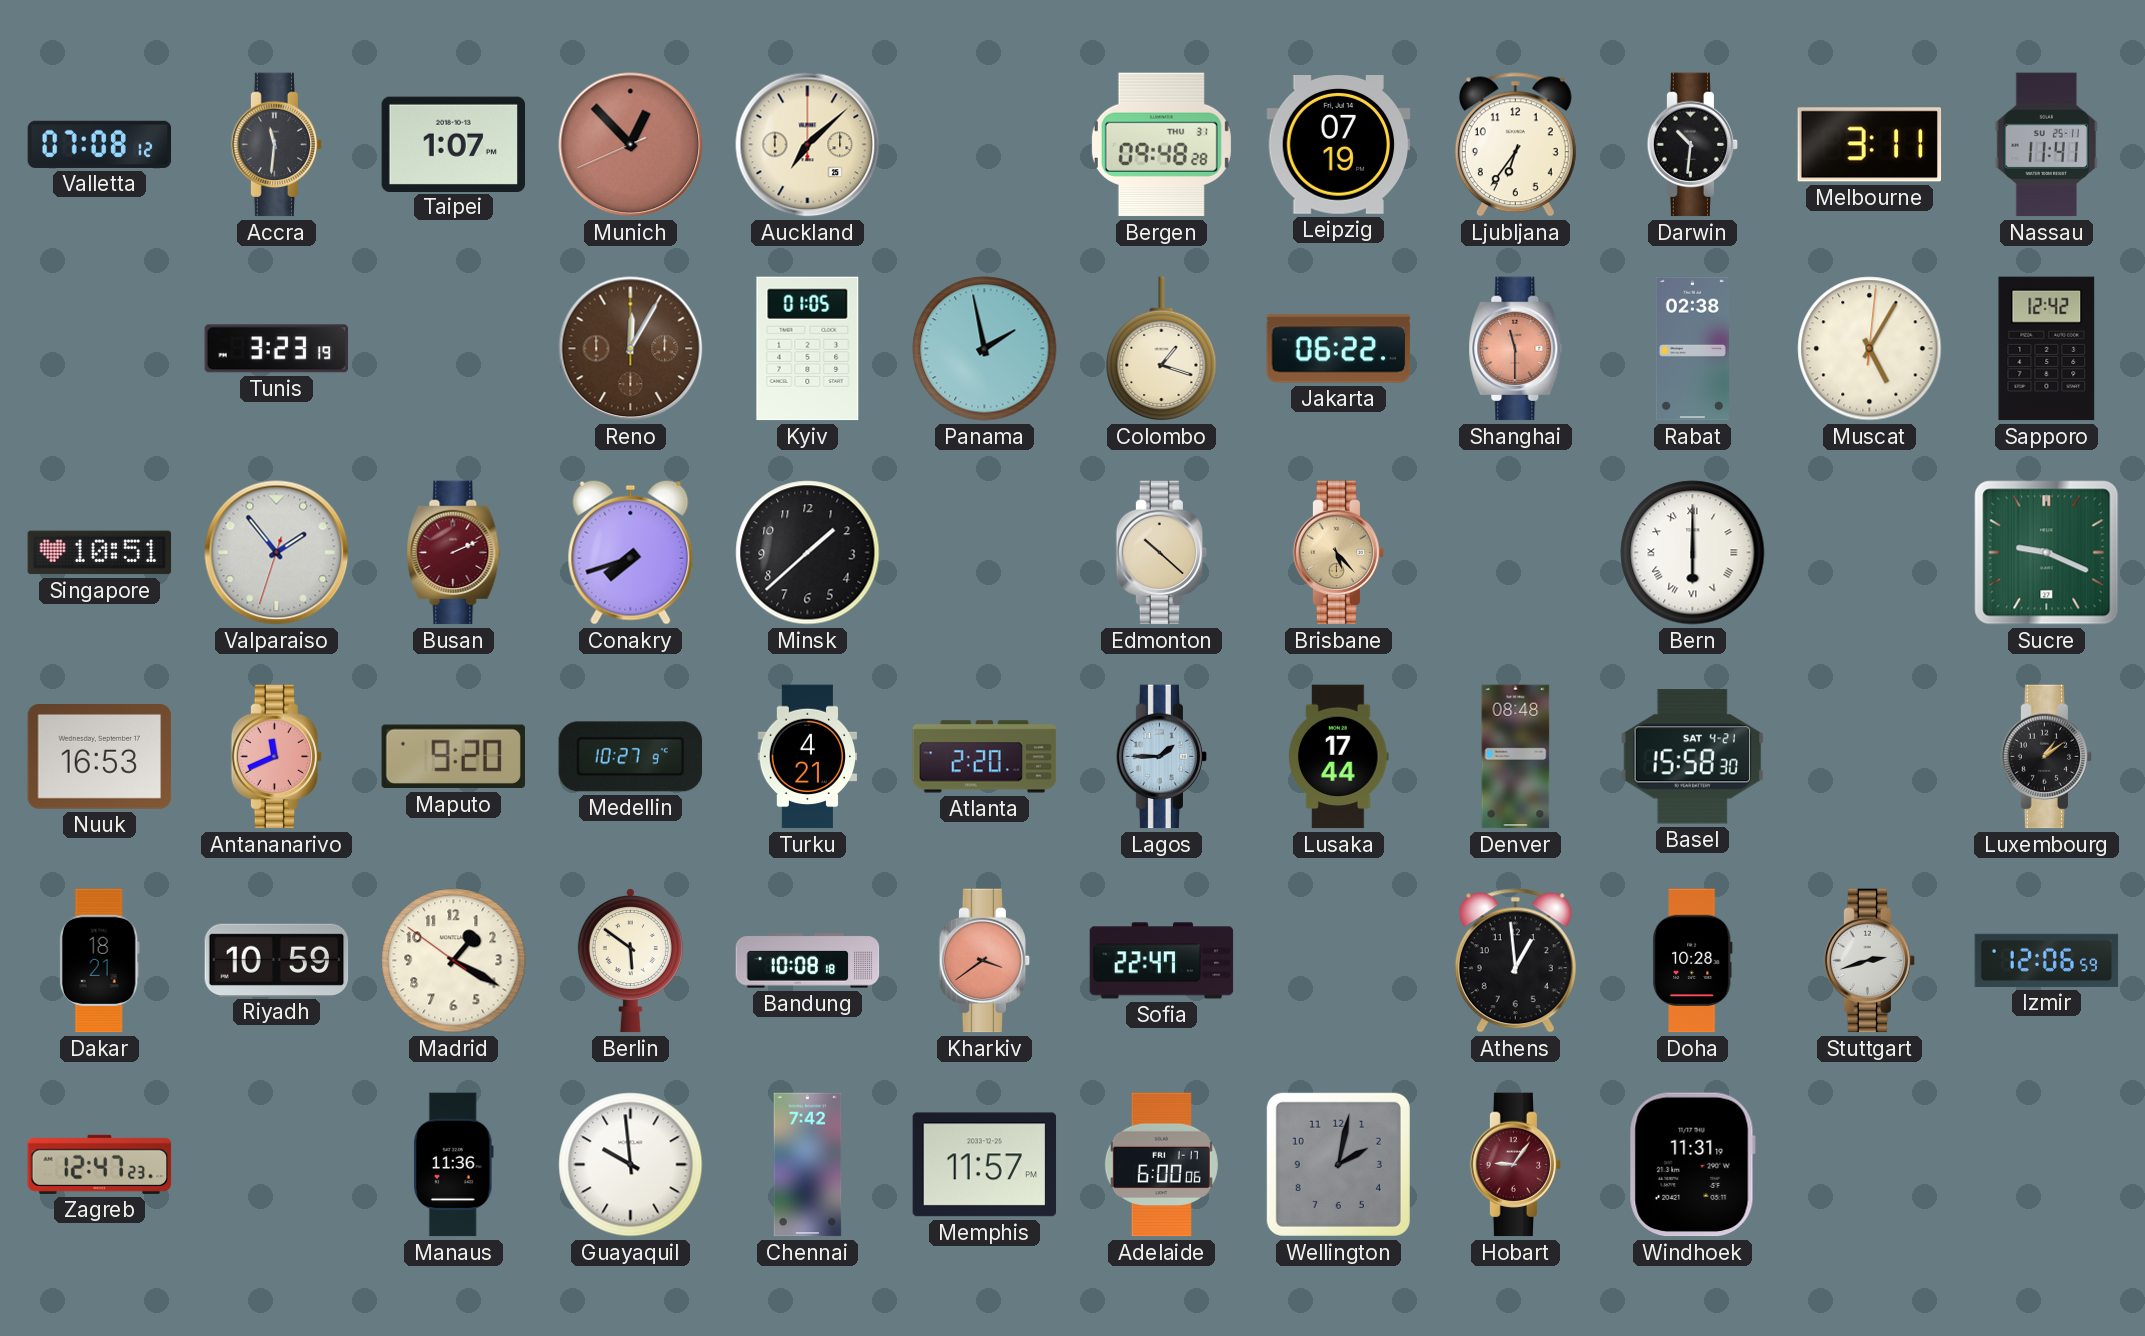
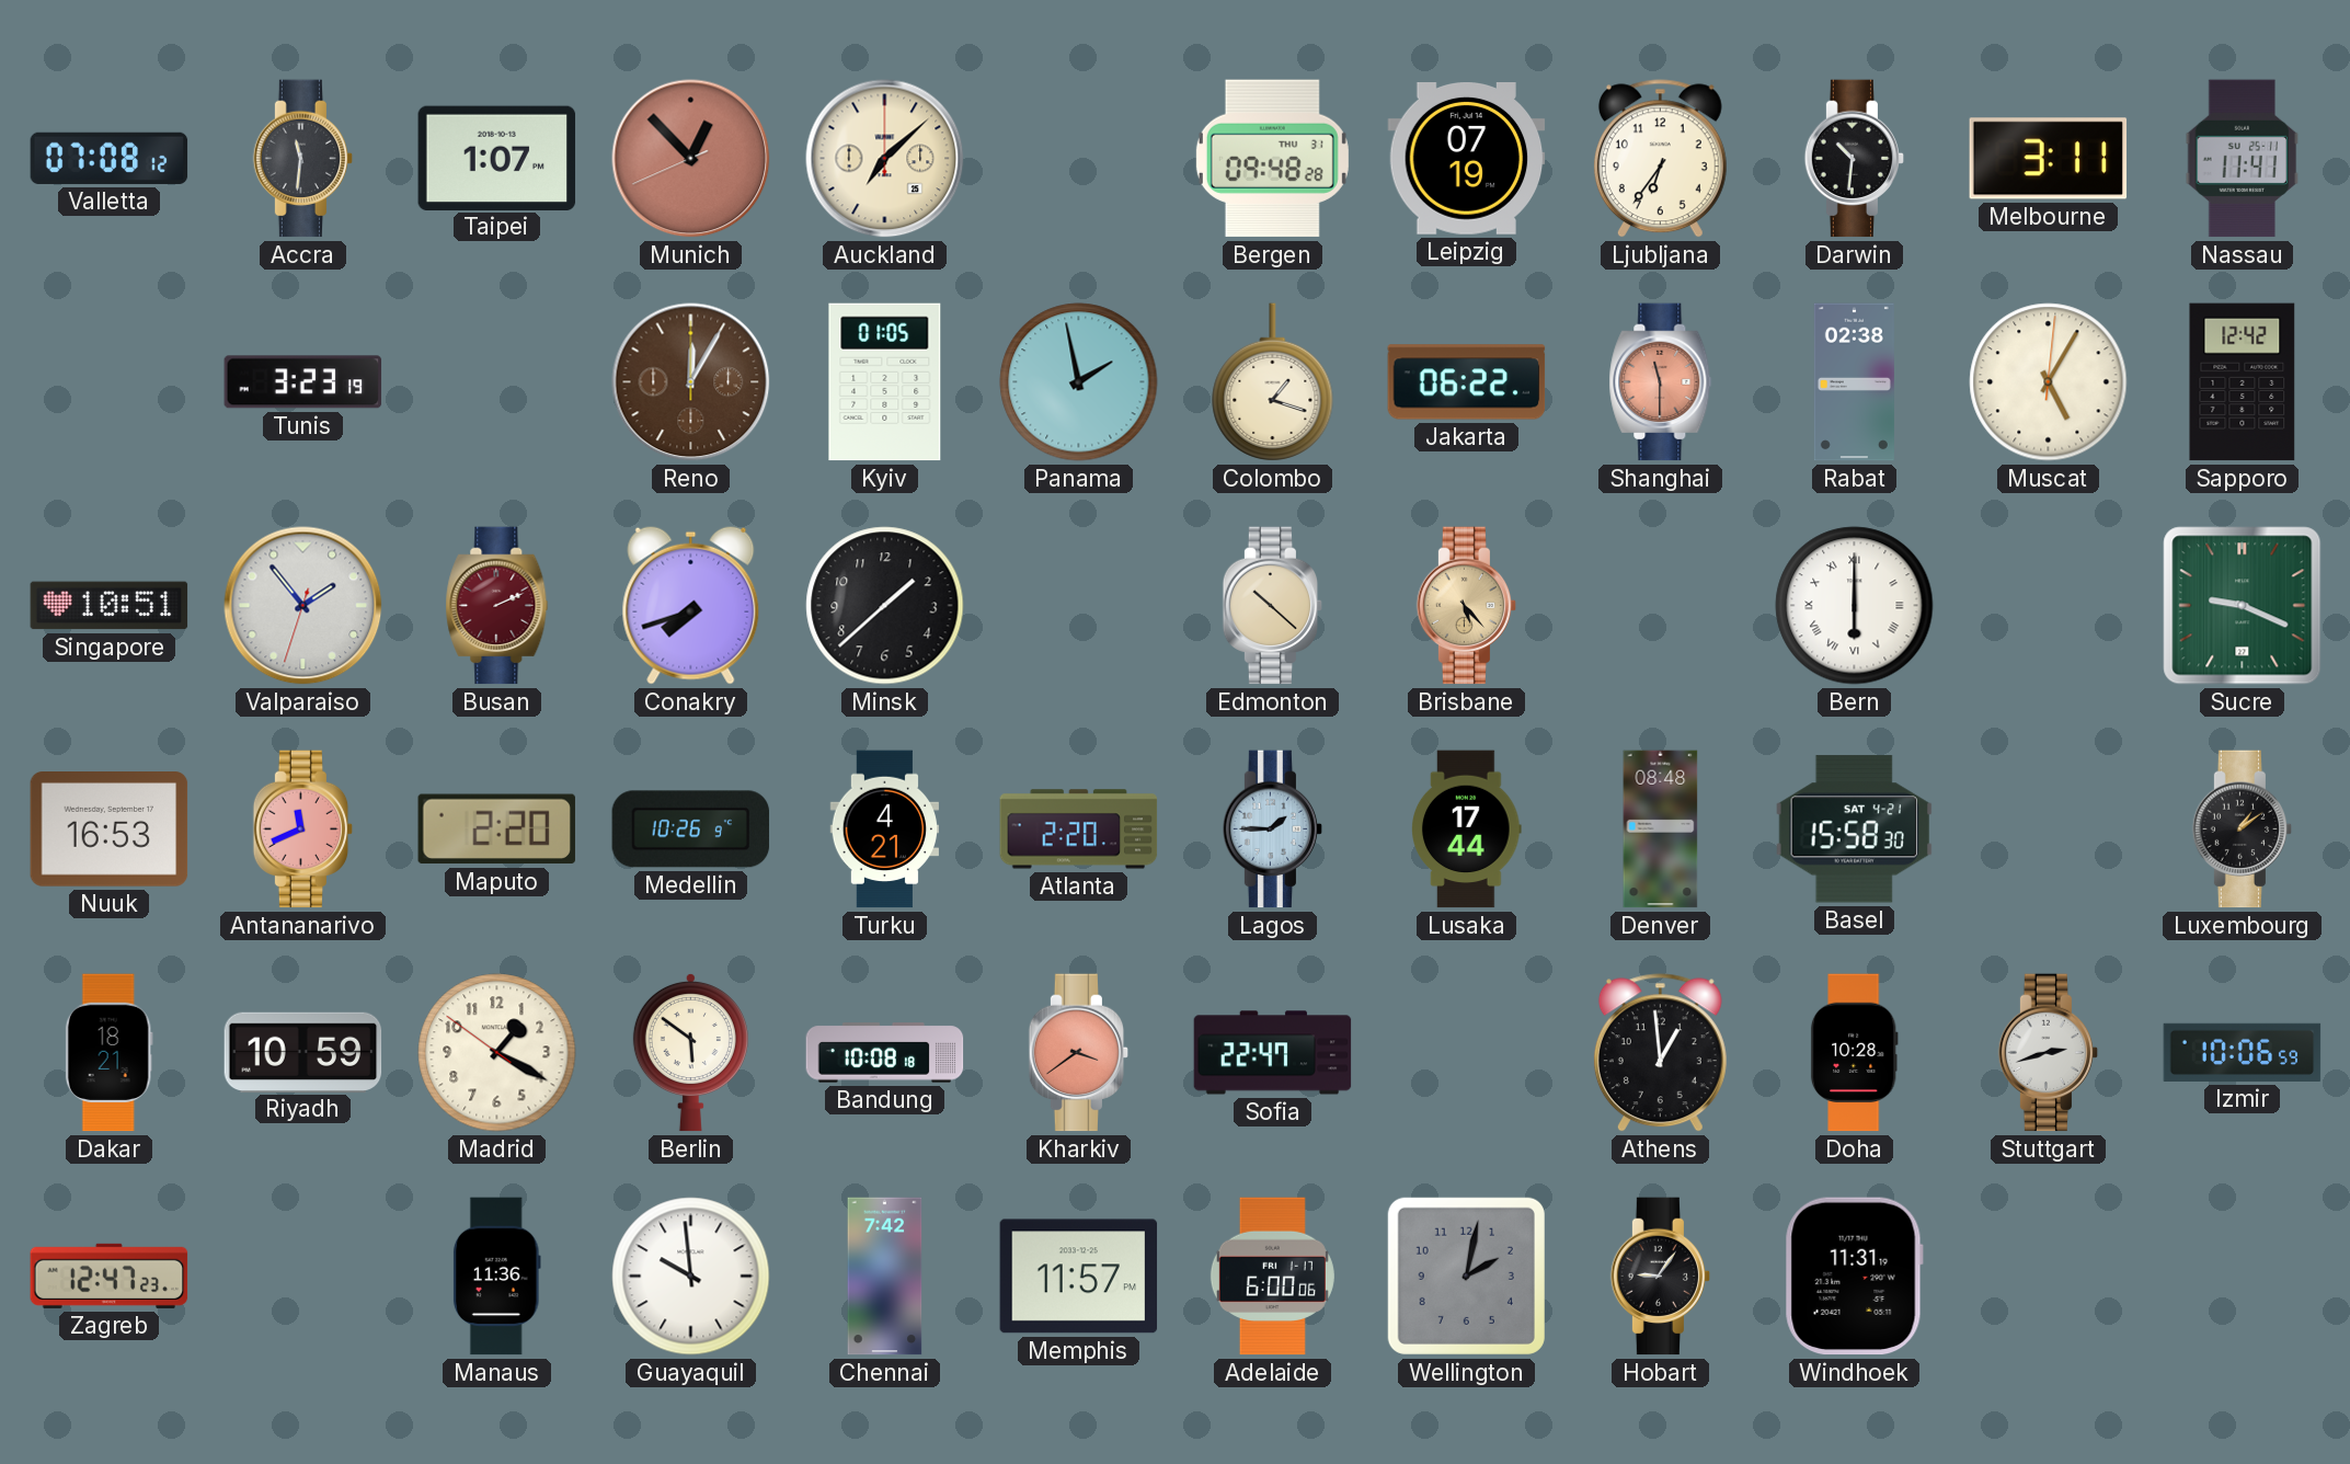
Maputo: 9:20 -> 2:20
Medellin: 10:27 -> 10:26
Izmir: 12:06 -> 10:06
Hobart dial: burgundy -> black
